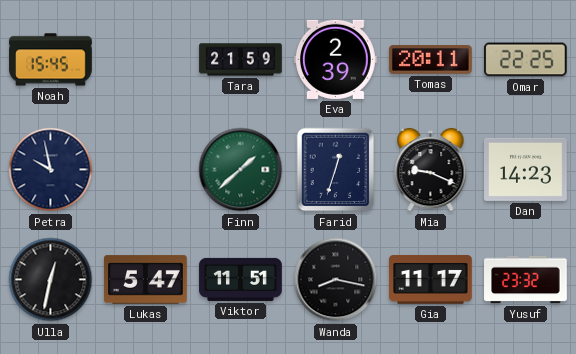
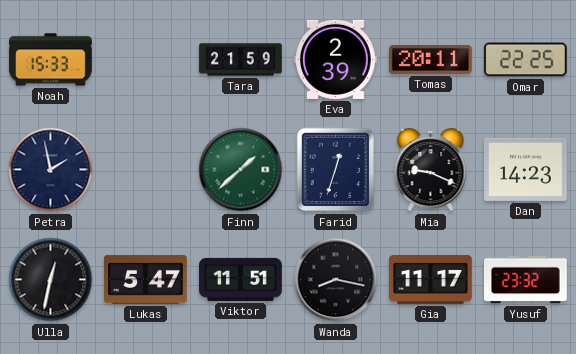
Noah: 15:45 -> 15:33
Petra: 9:58 -> 1:58
